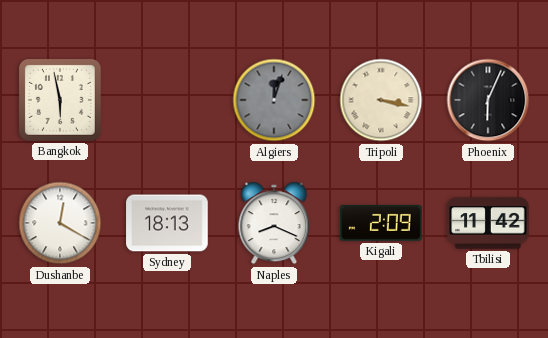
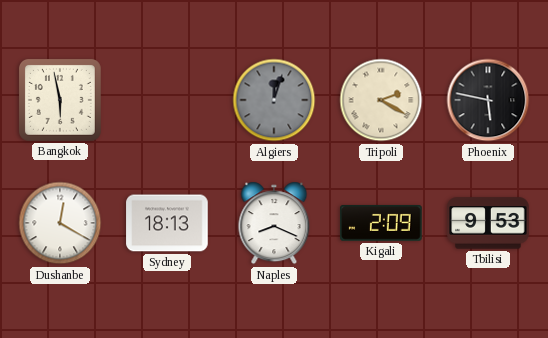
Tripoli: 3:17 -> 2:20
Phoenix: 6:04 -> 5:47
Tbilisi: 11:42 -> 9:53
